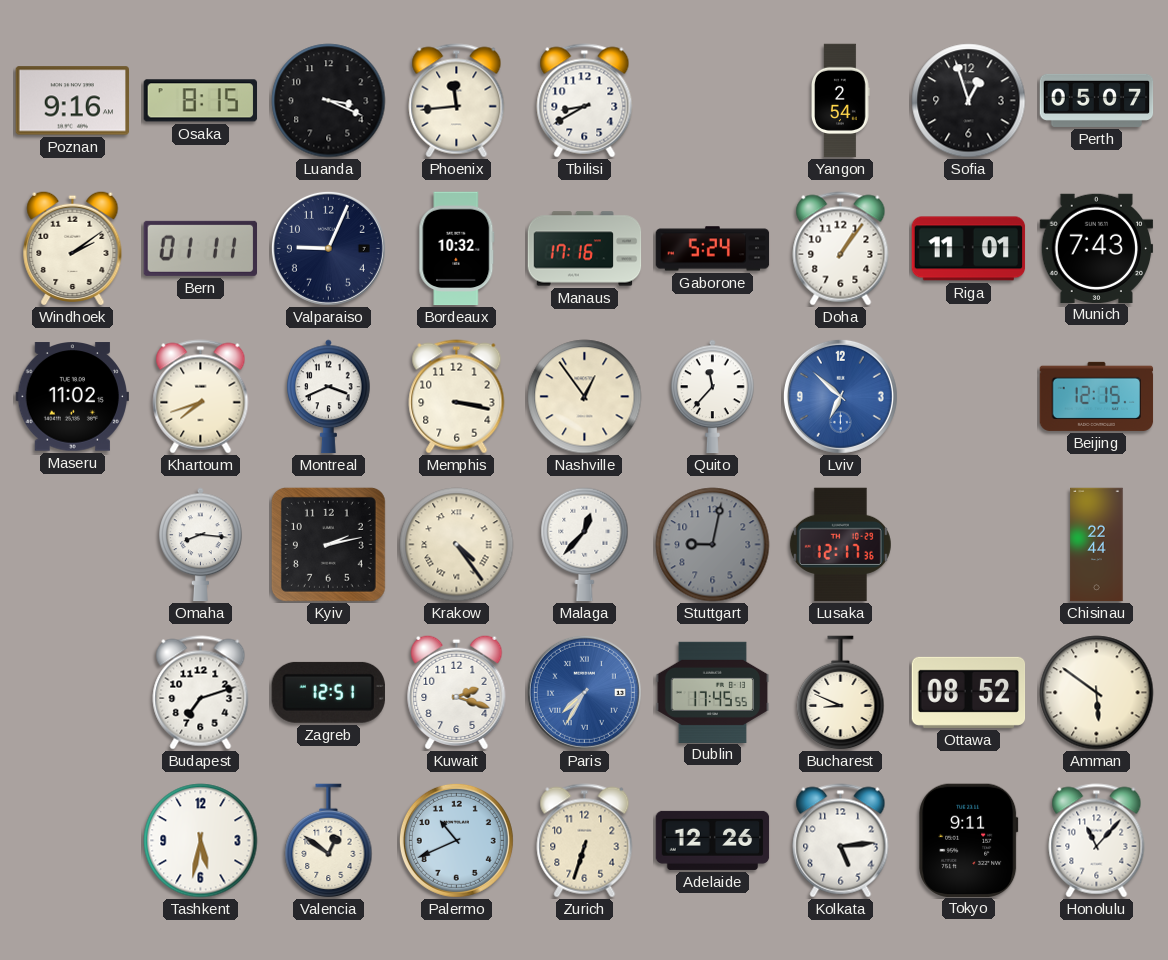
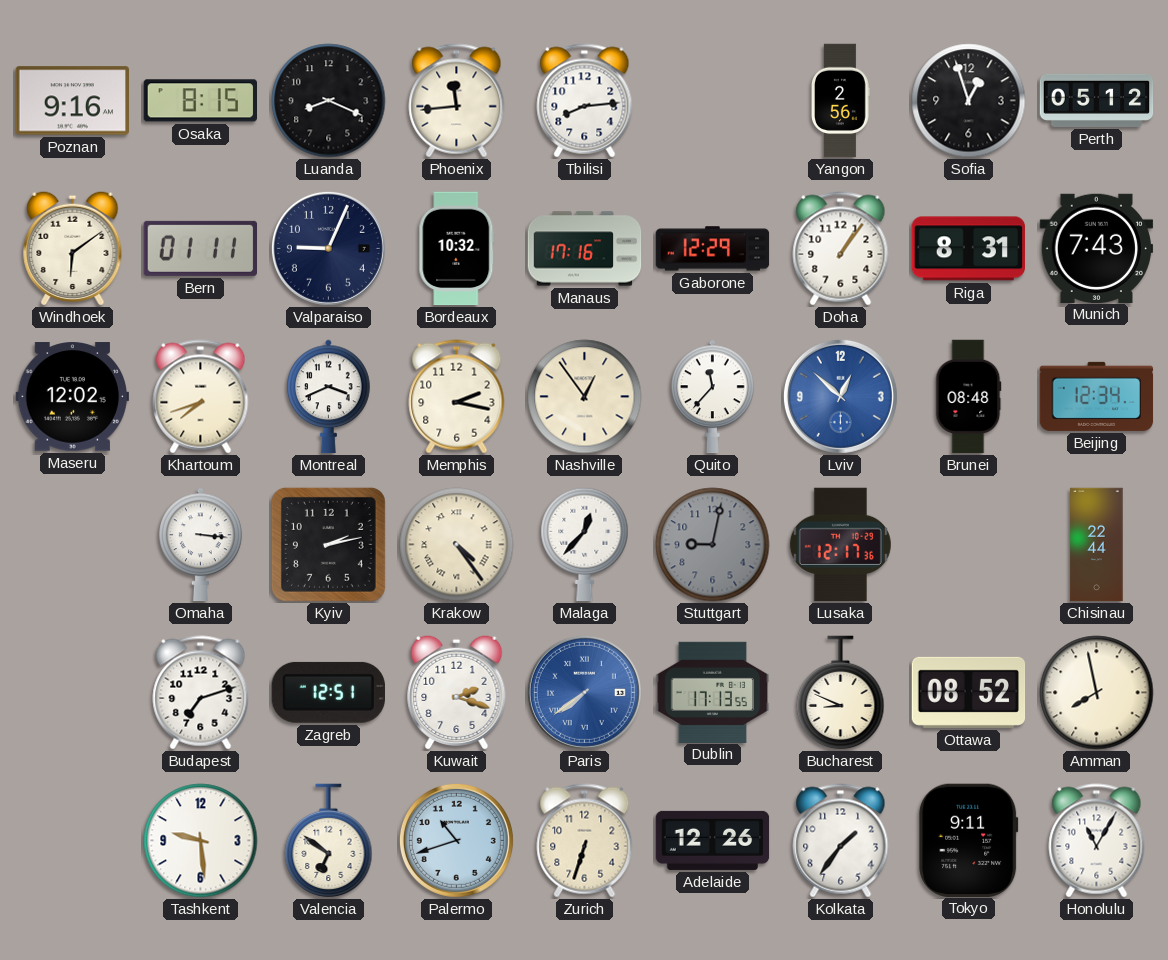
Luanda: 3:19 -> 8:19
Tbilisi: 8:40 -> 8:14
Yangon: 2:54 -> 2:56
Perth: 05:07 -> 05:12
Windhoek: 2:09 -> 6:09
Gaborone: 5:24 -> 12:29
Riga: 11:01 -> 8:31
Maseru: 11:02 -> 12:02
Memphis: 3:17 -> 2:17
Lviv: 6:52 -> 12:52
Brunei: none -> 08:48
Beijing: 12:15 -> 12:34
Omaha: 8:16 -> 3:16
Paris: 7:35 -> 7:39
Dublin: 17:45 -> 17:13
Amman: 5:51 -> 7:58
Tashkent: 5:32 -> 9:29
Valencia: 12:51 -> 6:51
Palermo: 10:41 -> 10:42
Kolkata: 5:14 -> 1:36
Honolulu: 11:07 -> 11:05
